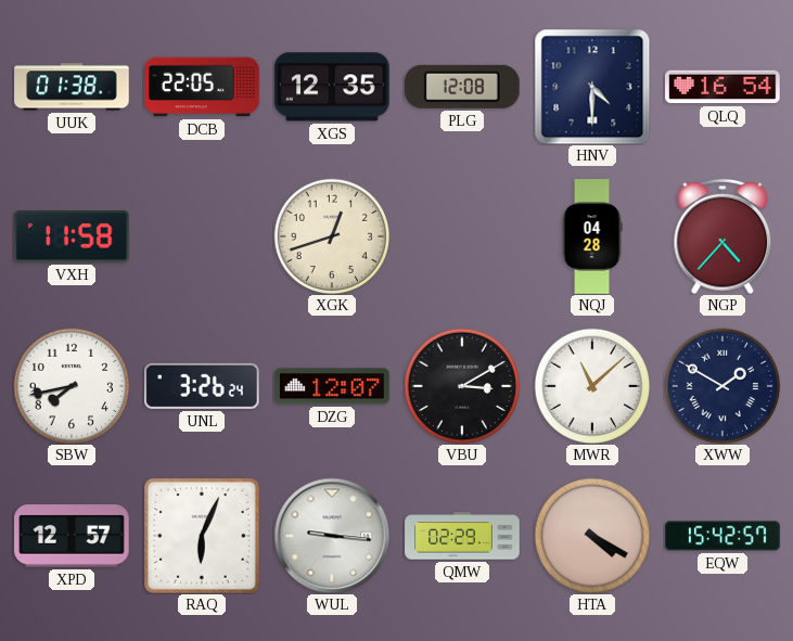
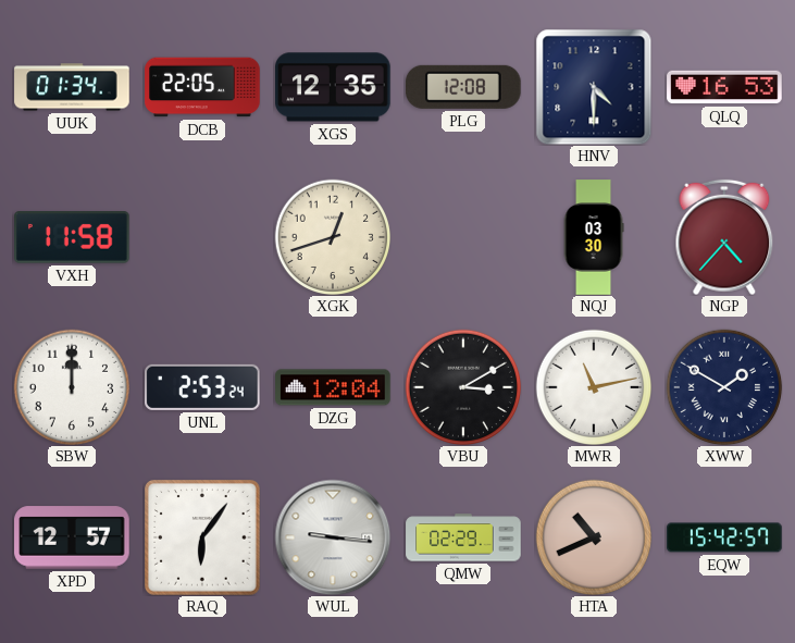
UUK: 01:38 -> 01:34
QLQ: 16:54 -> 16:53
NQJ: 04:28 -> 03:30
SBW: 7:43 -> 12:00
UNL: 3:26 -> 2:53
DZG: 12:07 -> 12:04
MWR: 11:08 -> 11:13
RAQ: 6:04 -> 6:06
HTA: 4:20 -> 10:41
